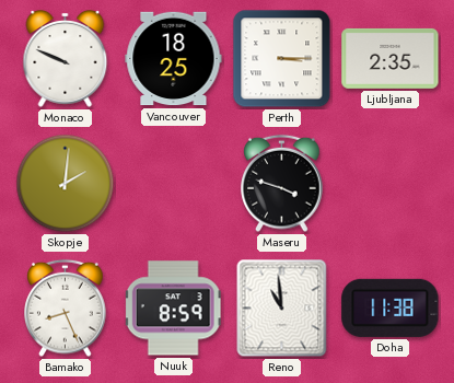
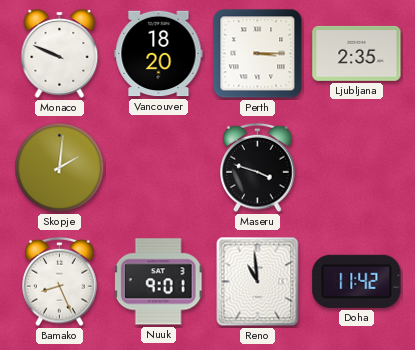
Vancouver: 18:25 -> 18:20
Nuuk: 8:59 -> 9:01
Doha: 11:38 -> 11:42
